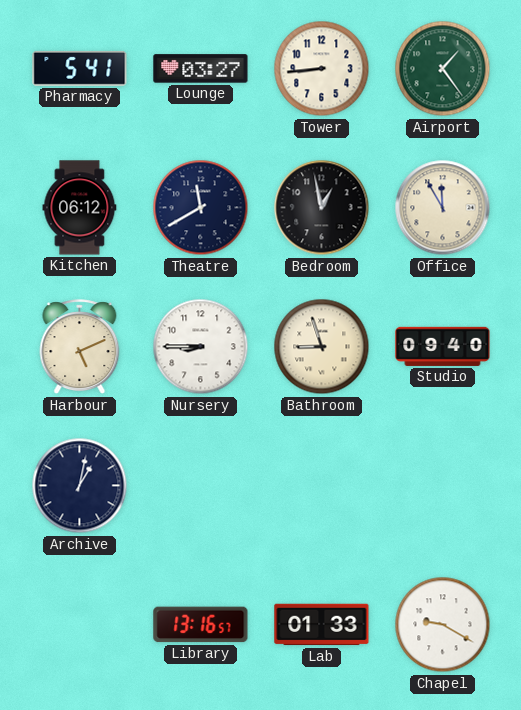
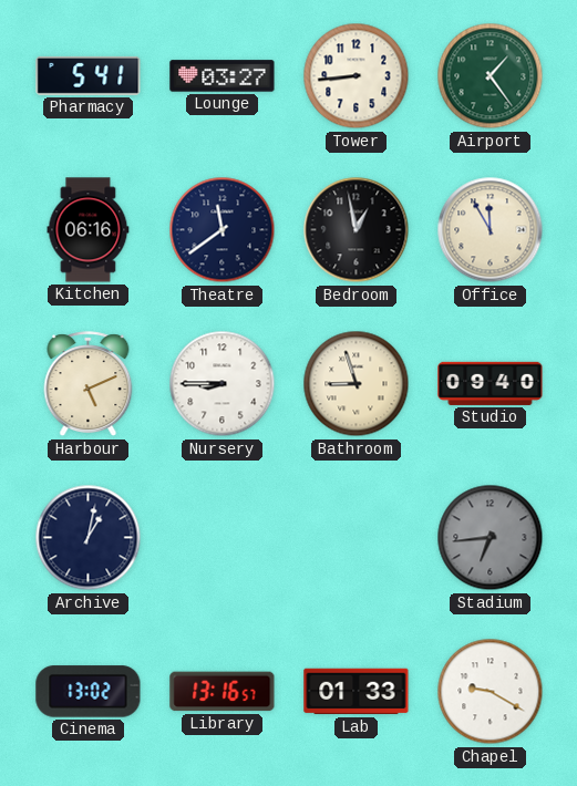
Kitchen: 06:12 -> 06:16
Theatre: 11:40 -> 11:39
Stadium: none -> 6:44
Cinema: none -> 13:02
